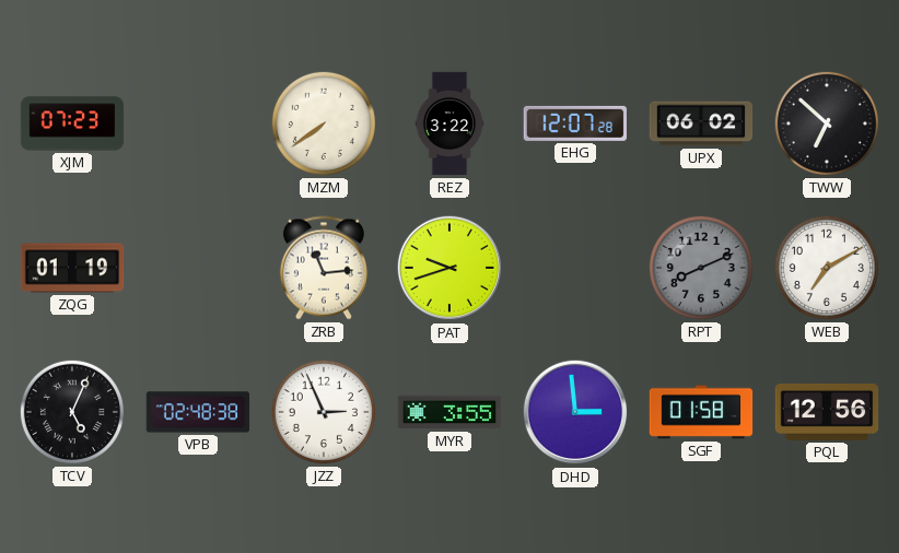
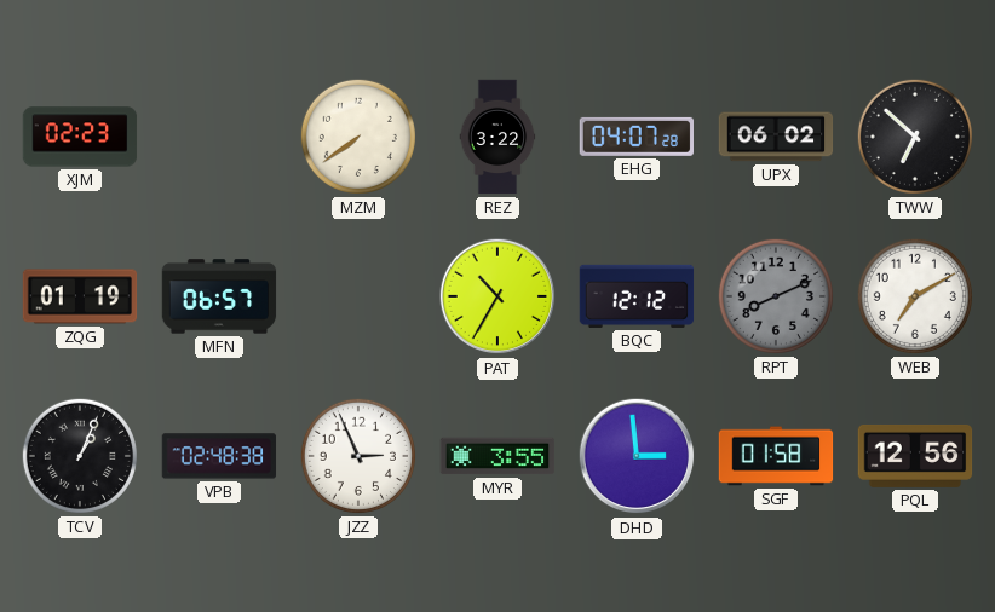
XJM: 07:23 -> 02:23
EHG: 12:07 -> 04:07
MFN: none -> 06:57
ZRB: 11:14 -> none
PAT: 9:42 -> 10:35
BQC: none -> 12:12
TCV: 5:04 -> 1:04
